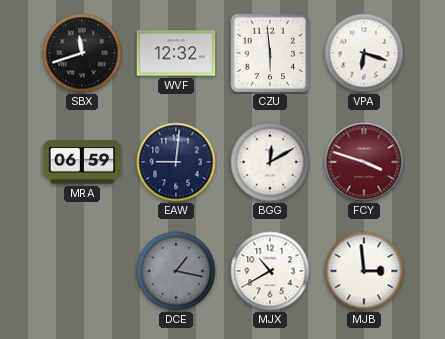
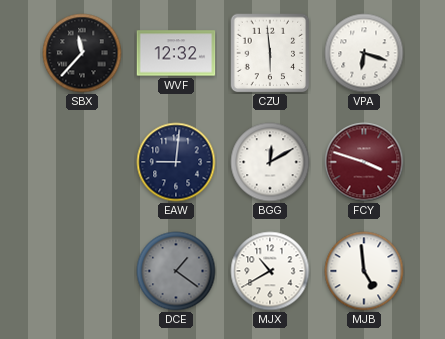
SBX: 11:42 -> 11:37
MRA: 06:59 -> none
DCE: 1:17 -> 1:21
MJB: 2:59 -> 4:59
